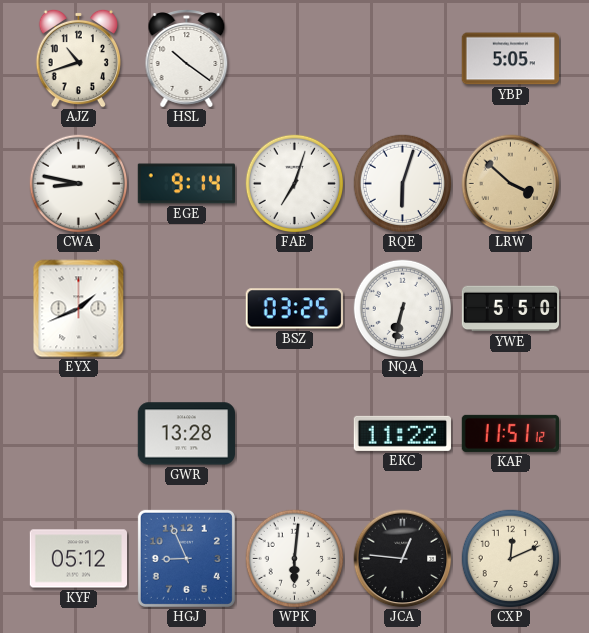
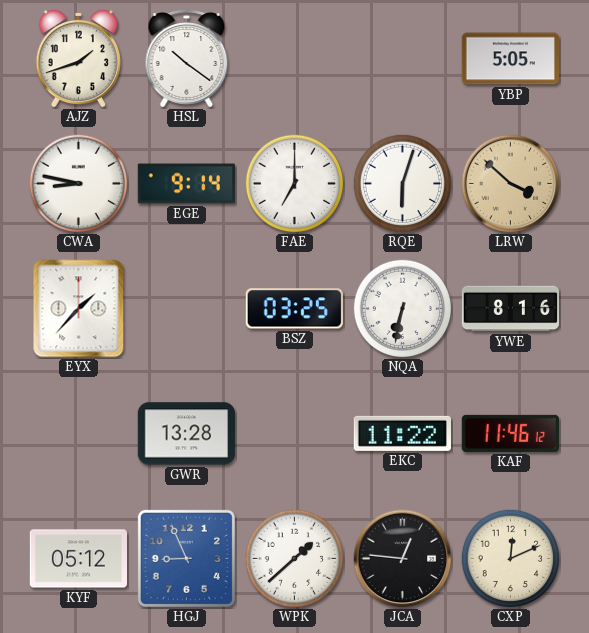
AJZ: 10:42 -> 1:42
FAE: 7:03 -> 7:00
EYX: 1:41 -> 1:37
YWE: 5:50 -> 8:16
KAF: 11:51 -> 11:46
WPK: 6:01 -> 1:38
